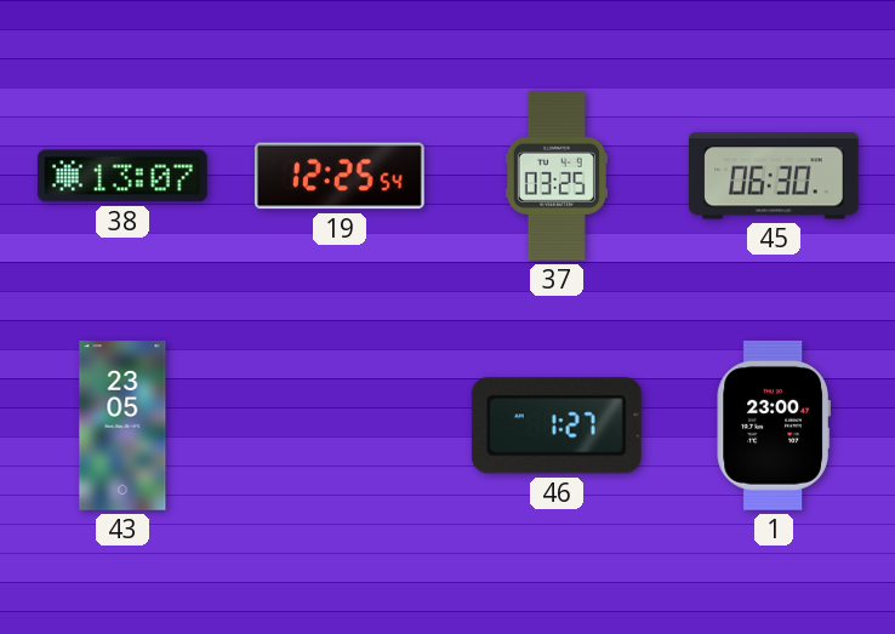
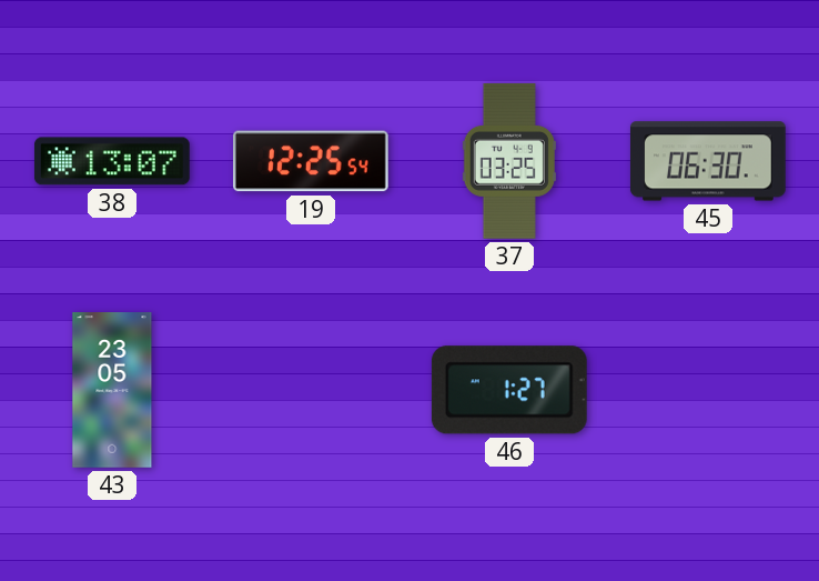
1: 23:00 -> none
